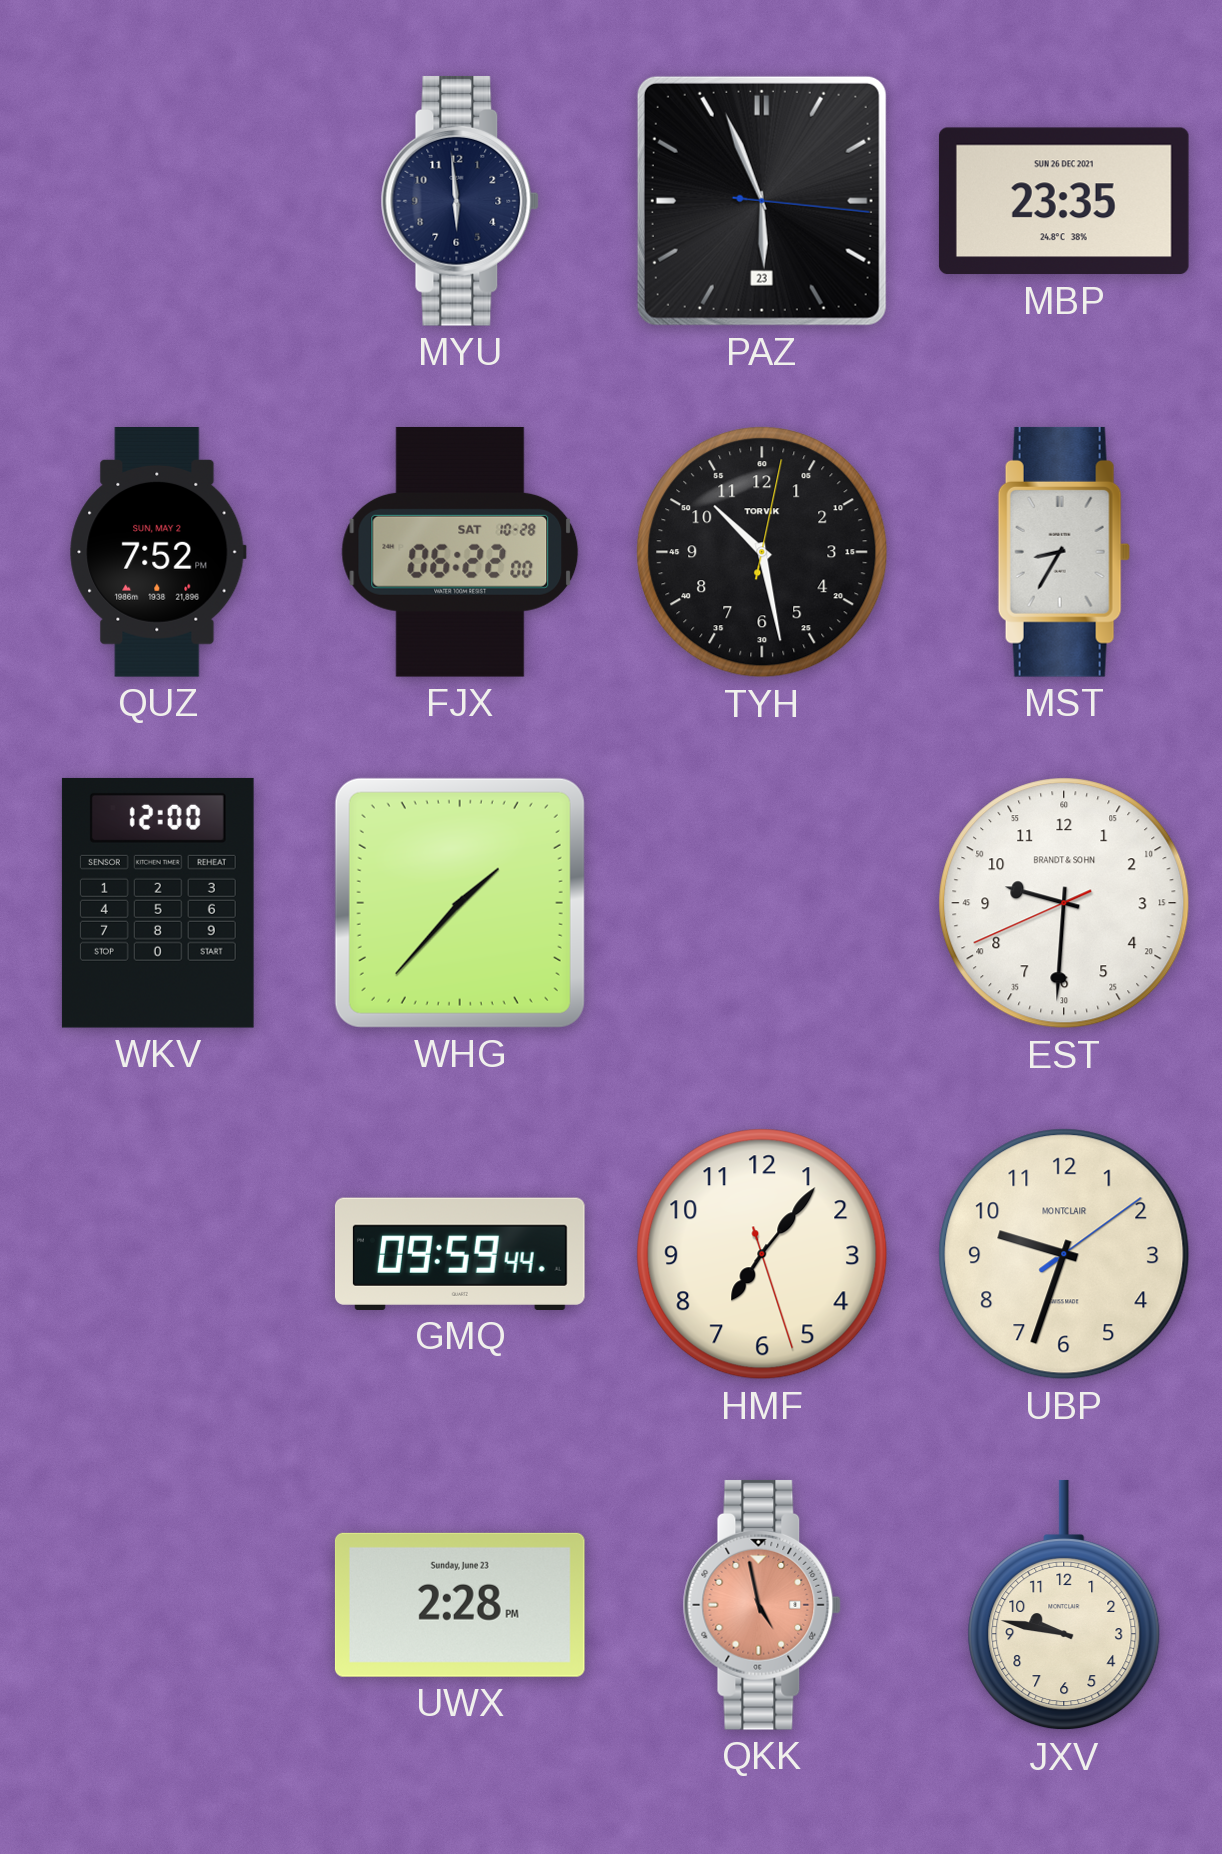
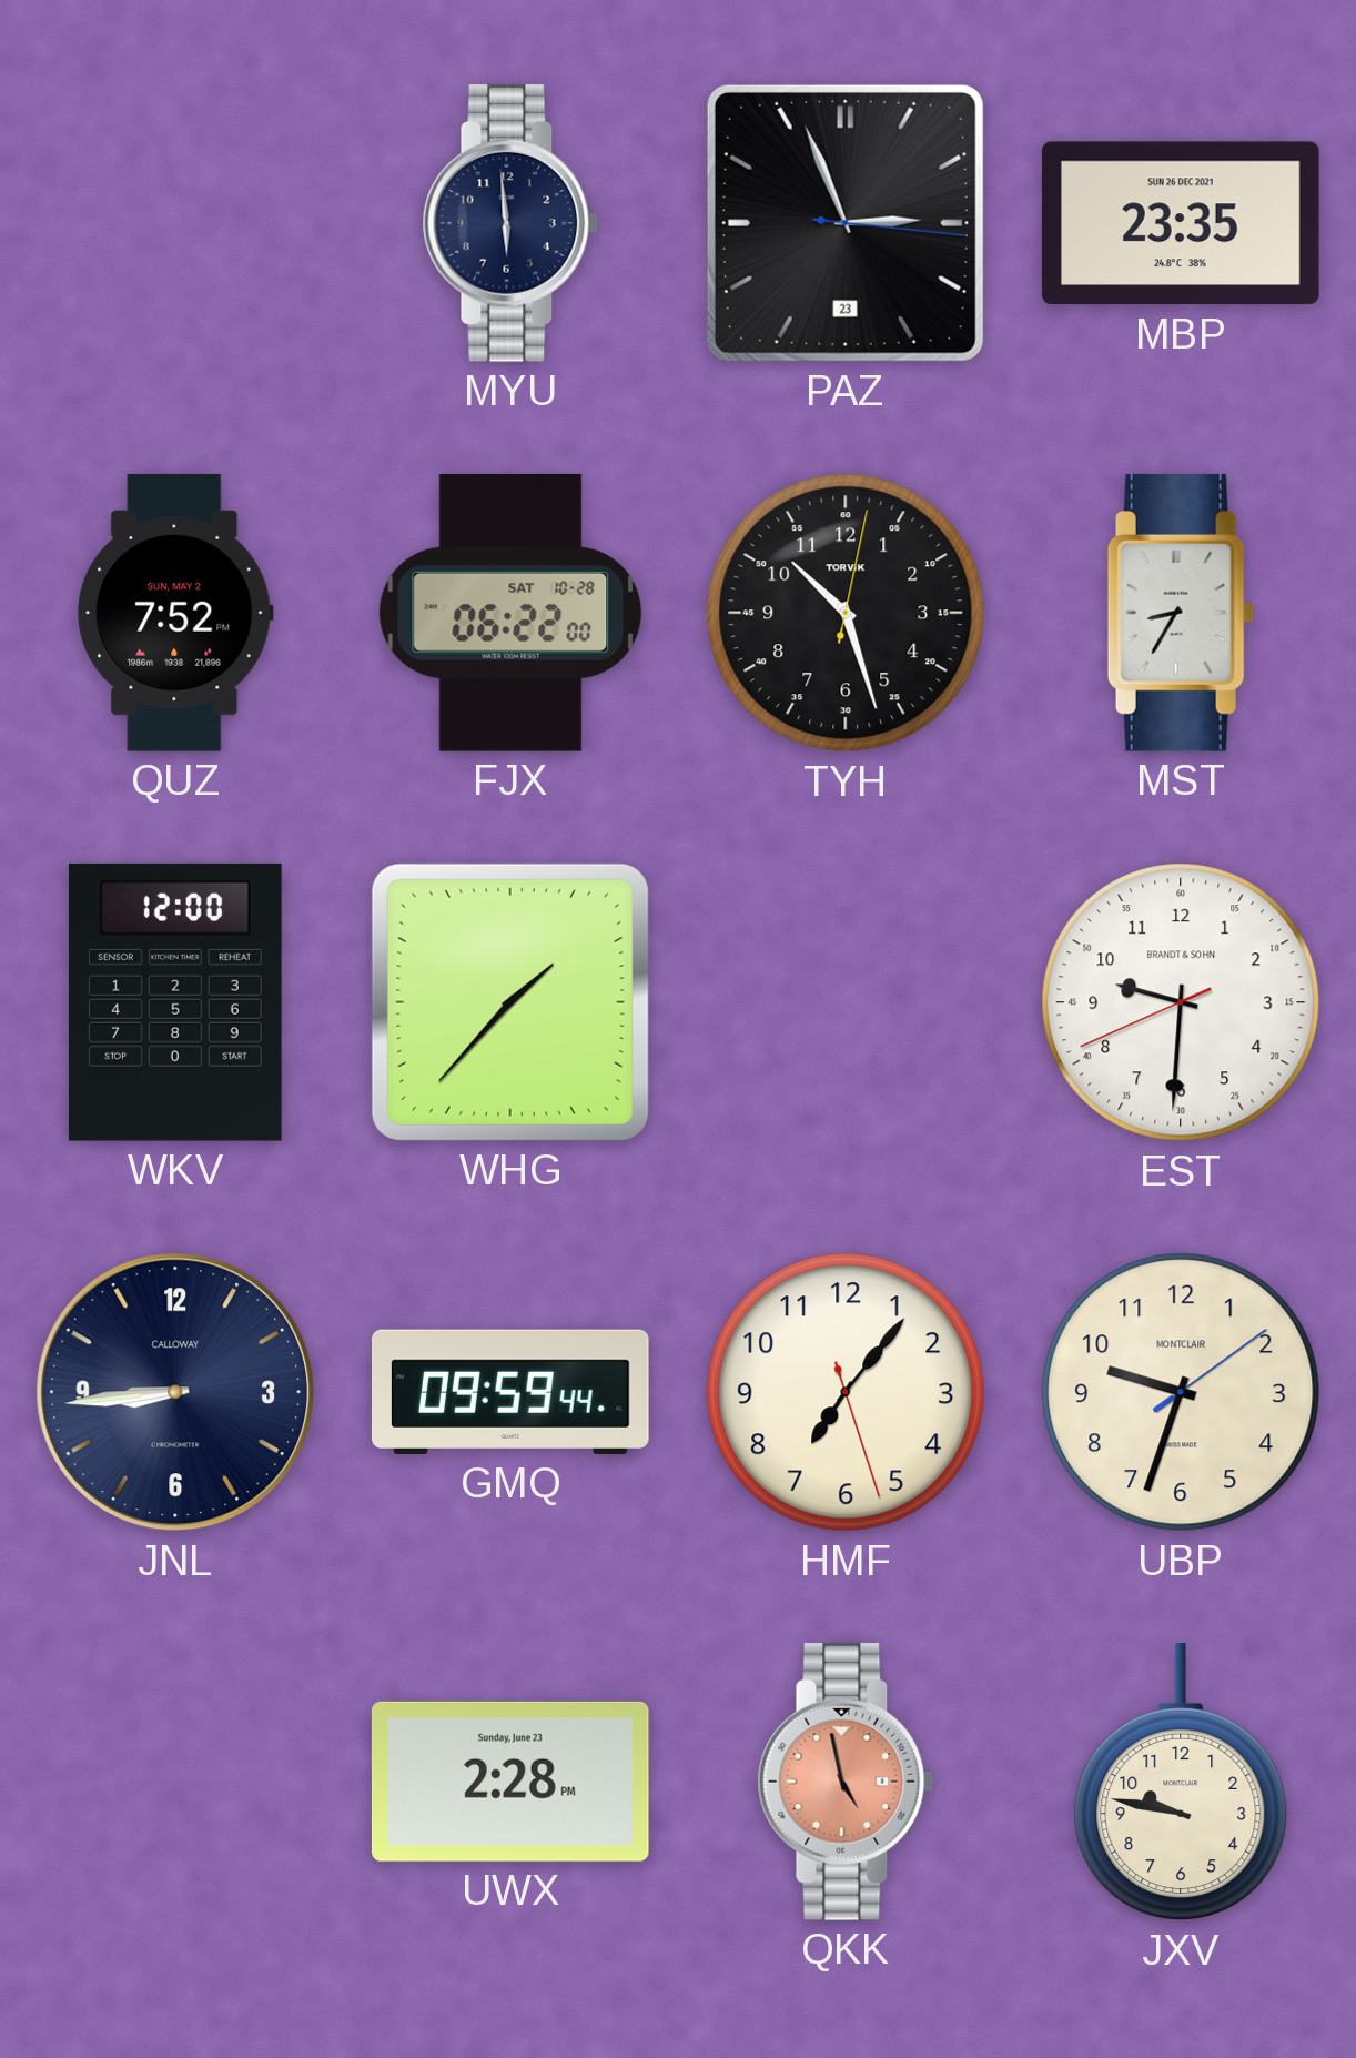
PAZ: 5:56 -> 2:56
TYH: 10:28 -> 10:27
JNL: none -> 8:44
